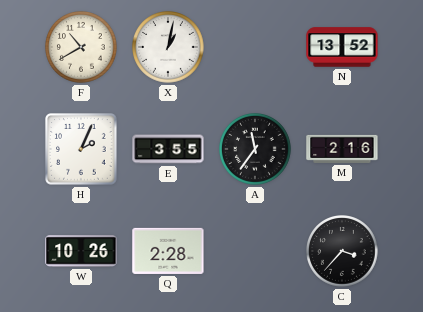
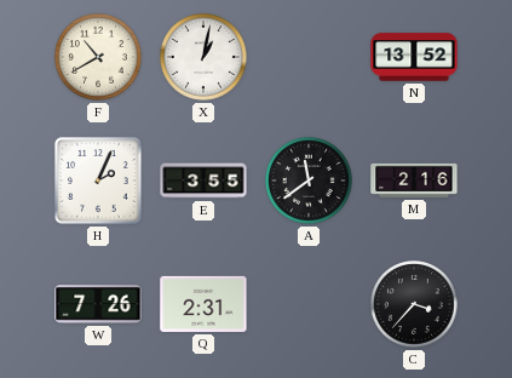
A: 11:36 -> 11:39
W: 10:26 -> 7:26
Q: 2:28 -> 2:31
